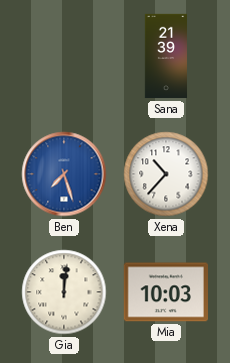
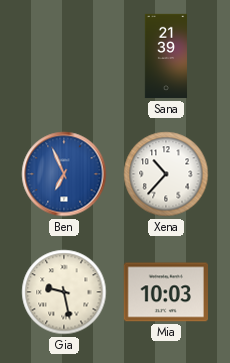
Ben: 7:27 -> 6:56
Gia: 12:01 -> 9:28
